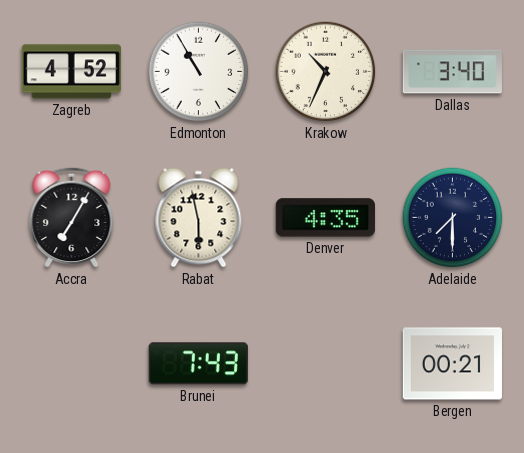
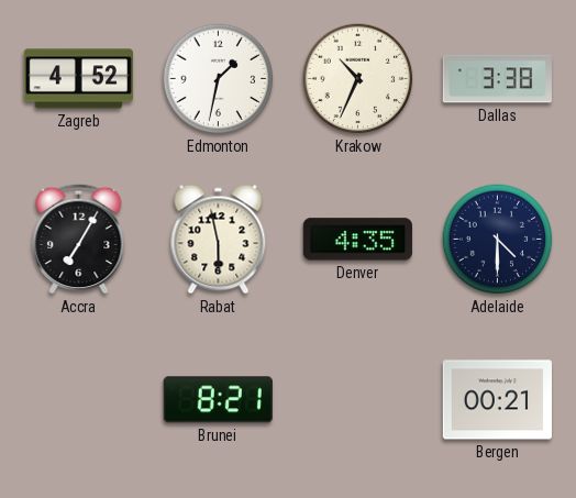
Edmonton: 10:55 -> 1:32
Dallas: 3:40 -> 3:38
Adelaide: 7:30 -> 4:30
Brunei: 7:43 -> 8:21
